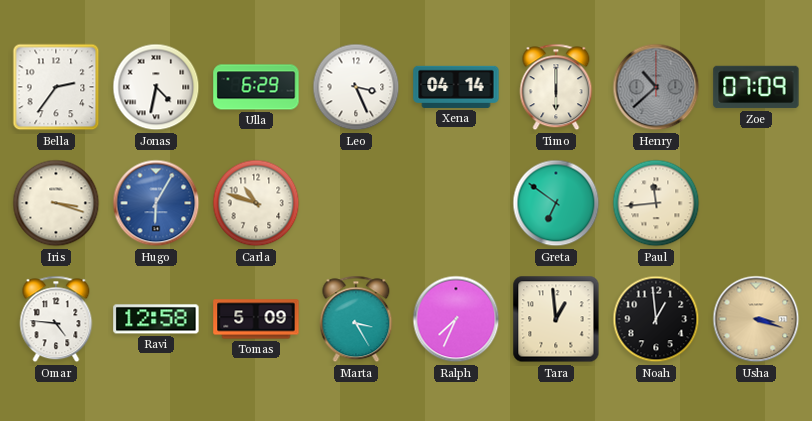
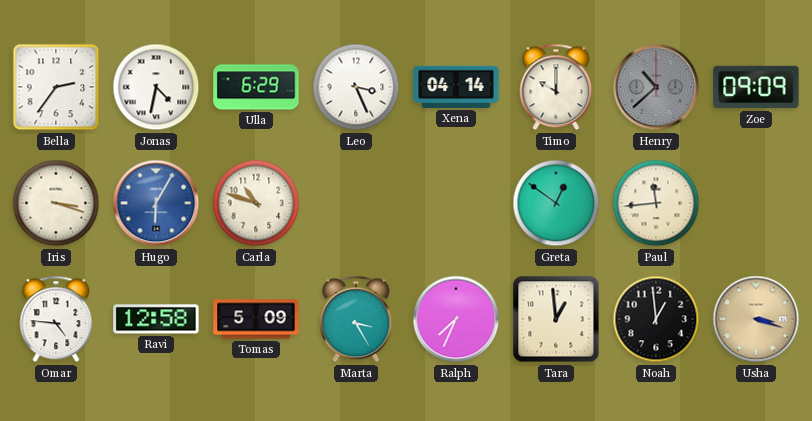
Timo: 6:00 -> 10:00
Zoe: 07:09 -> 09:09
Greta: 6:51 -> 12:51
